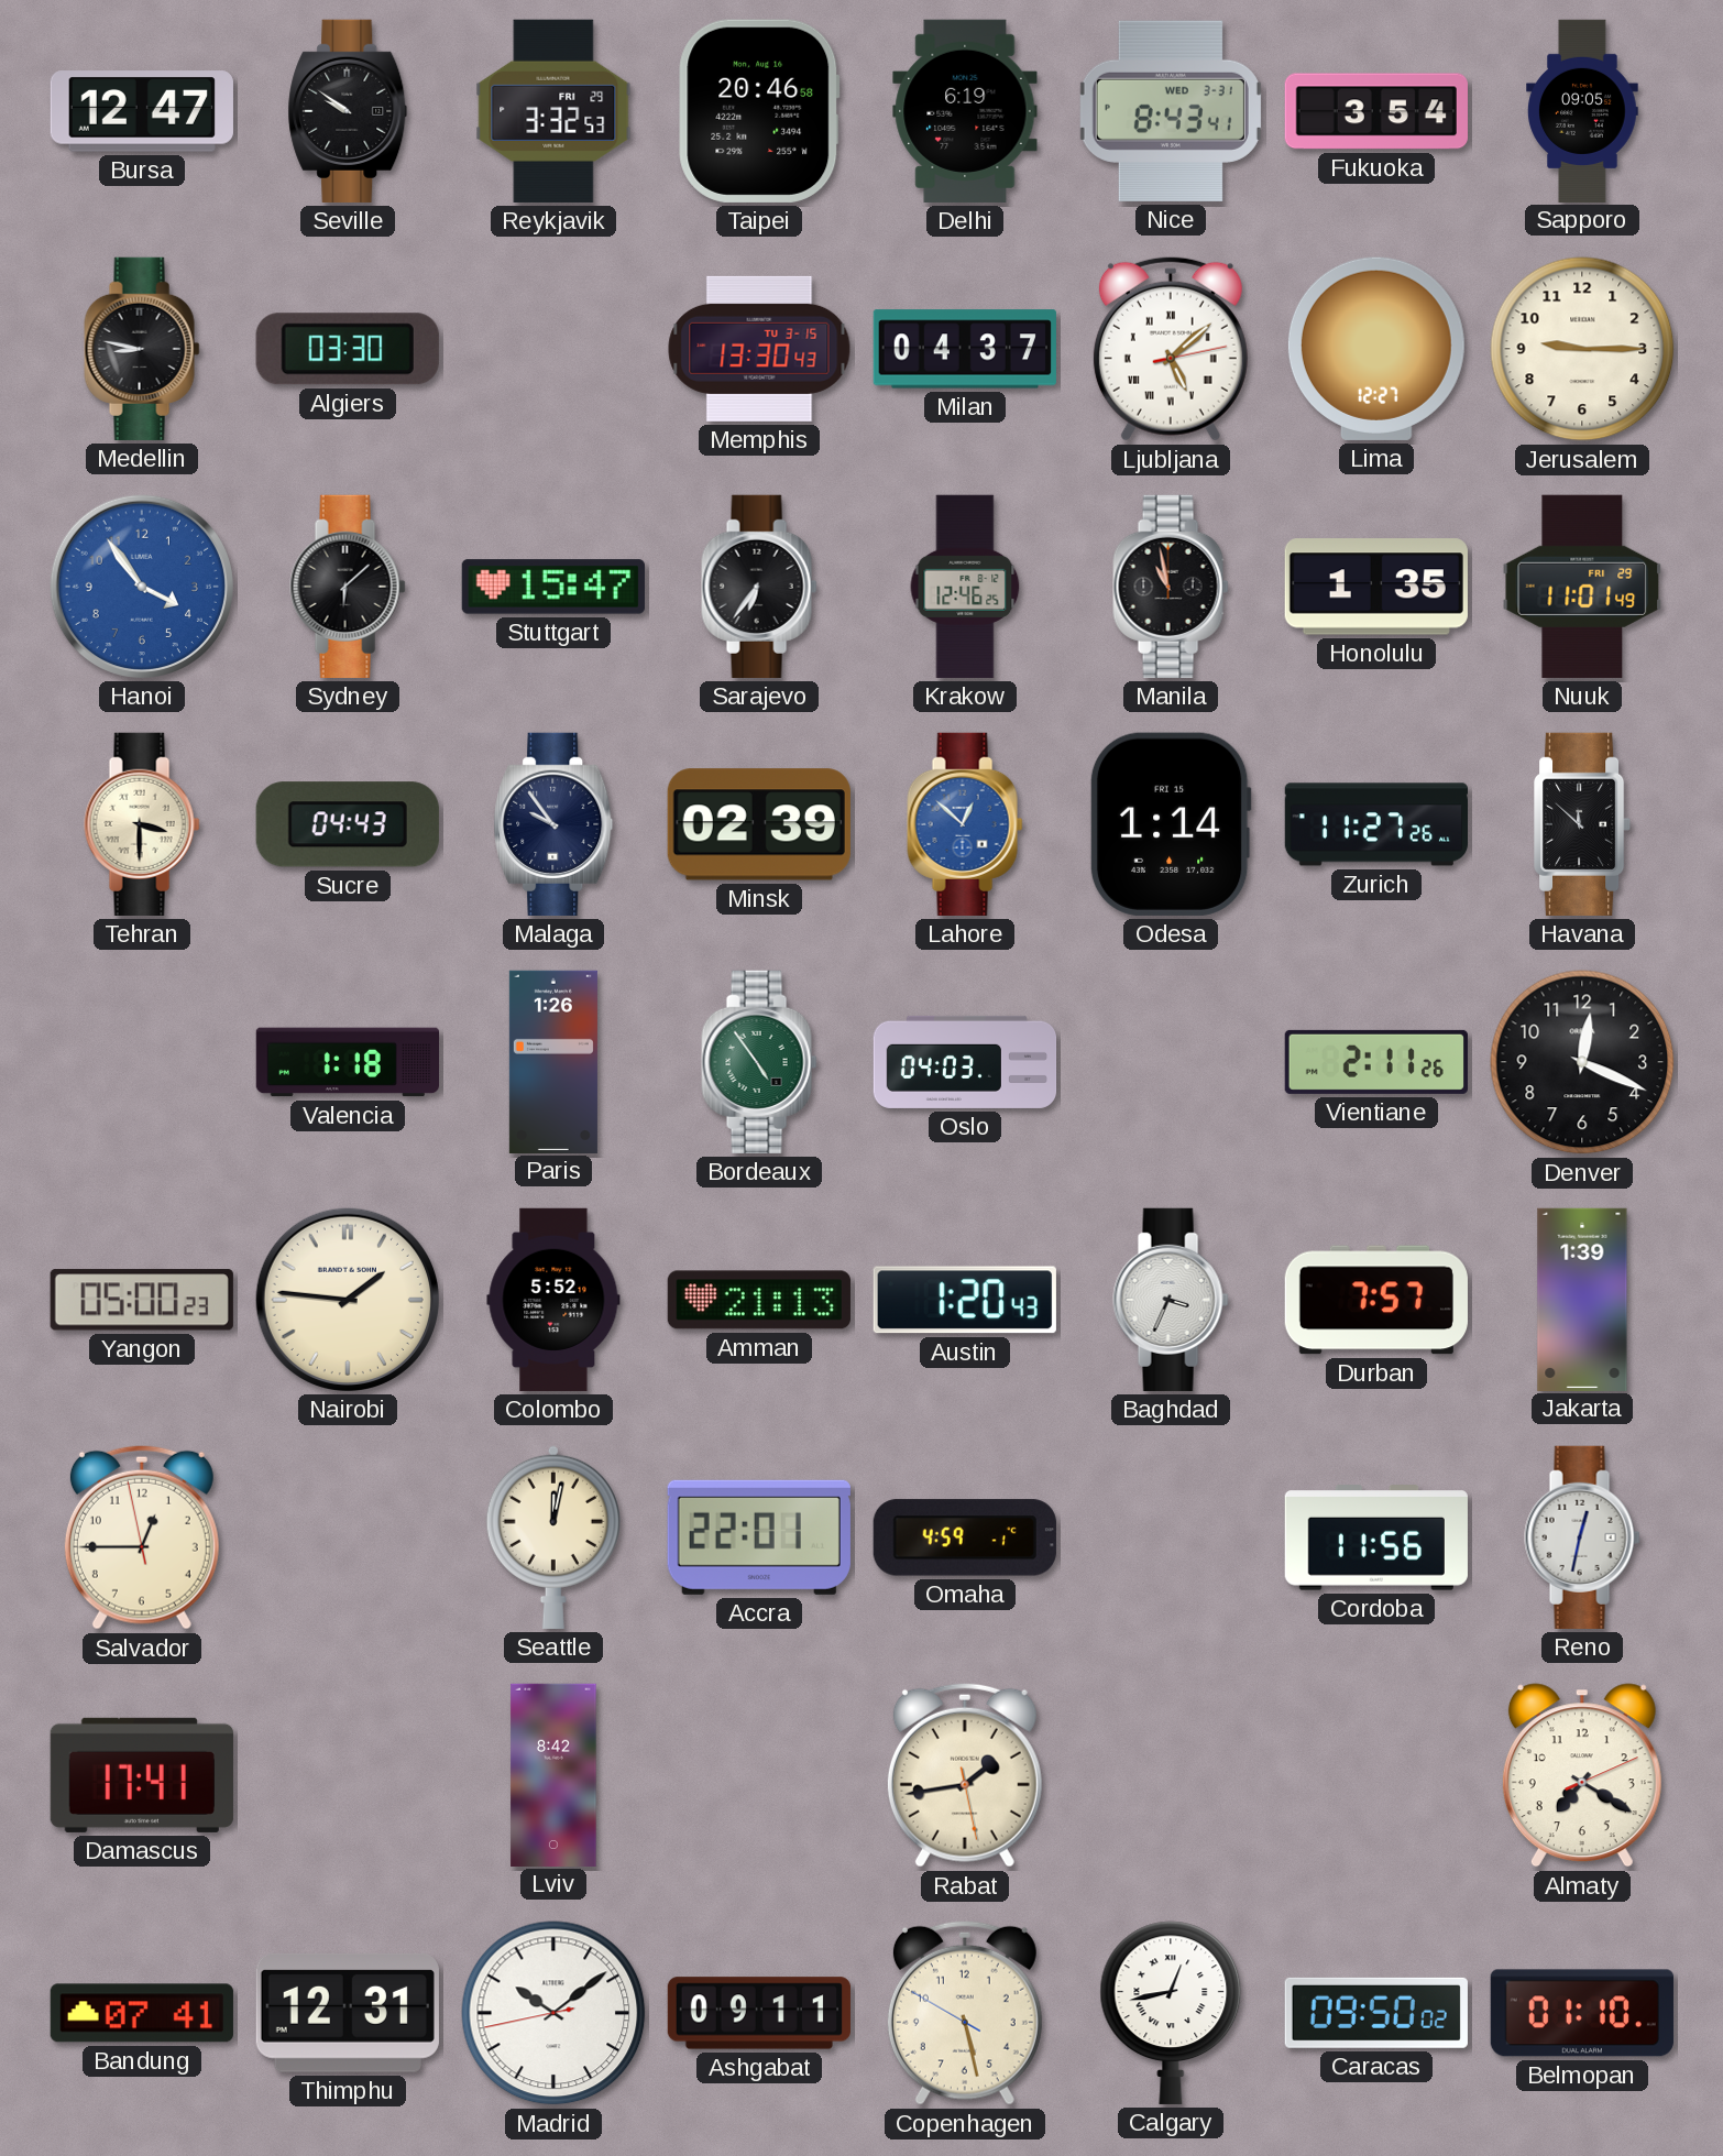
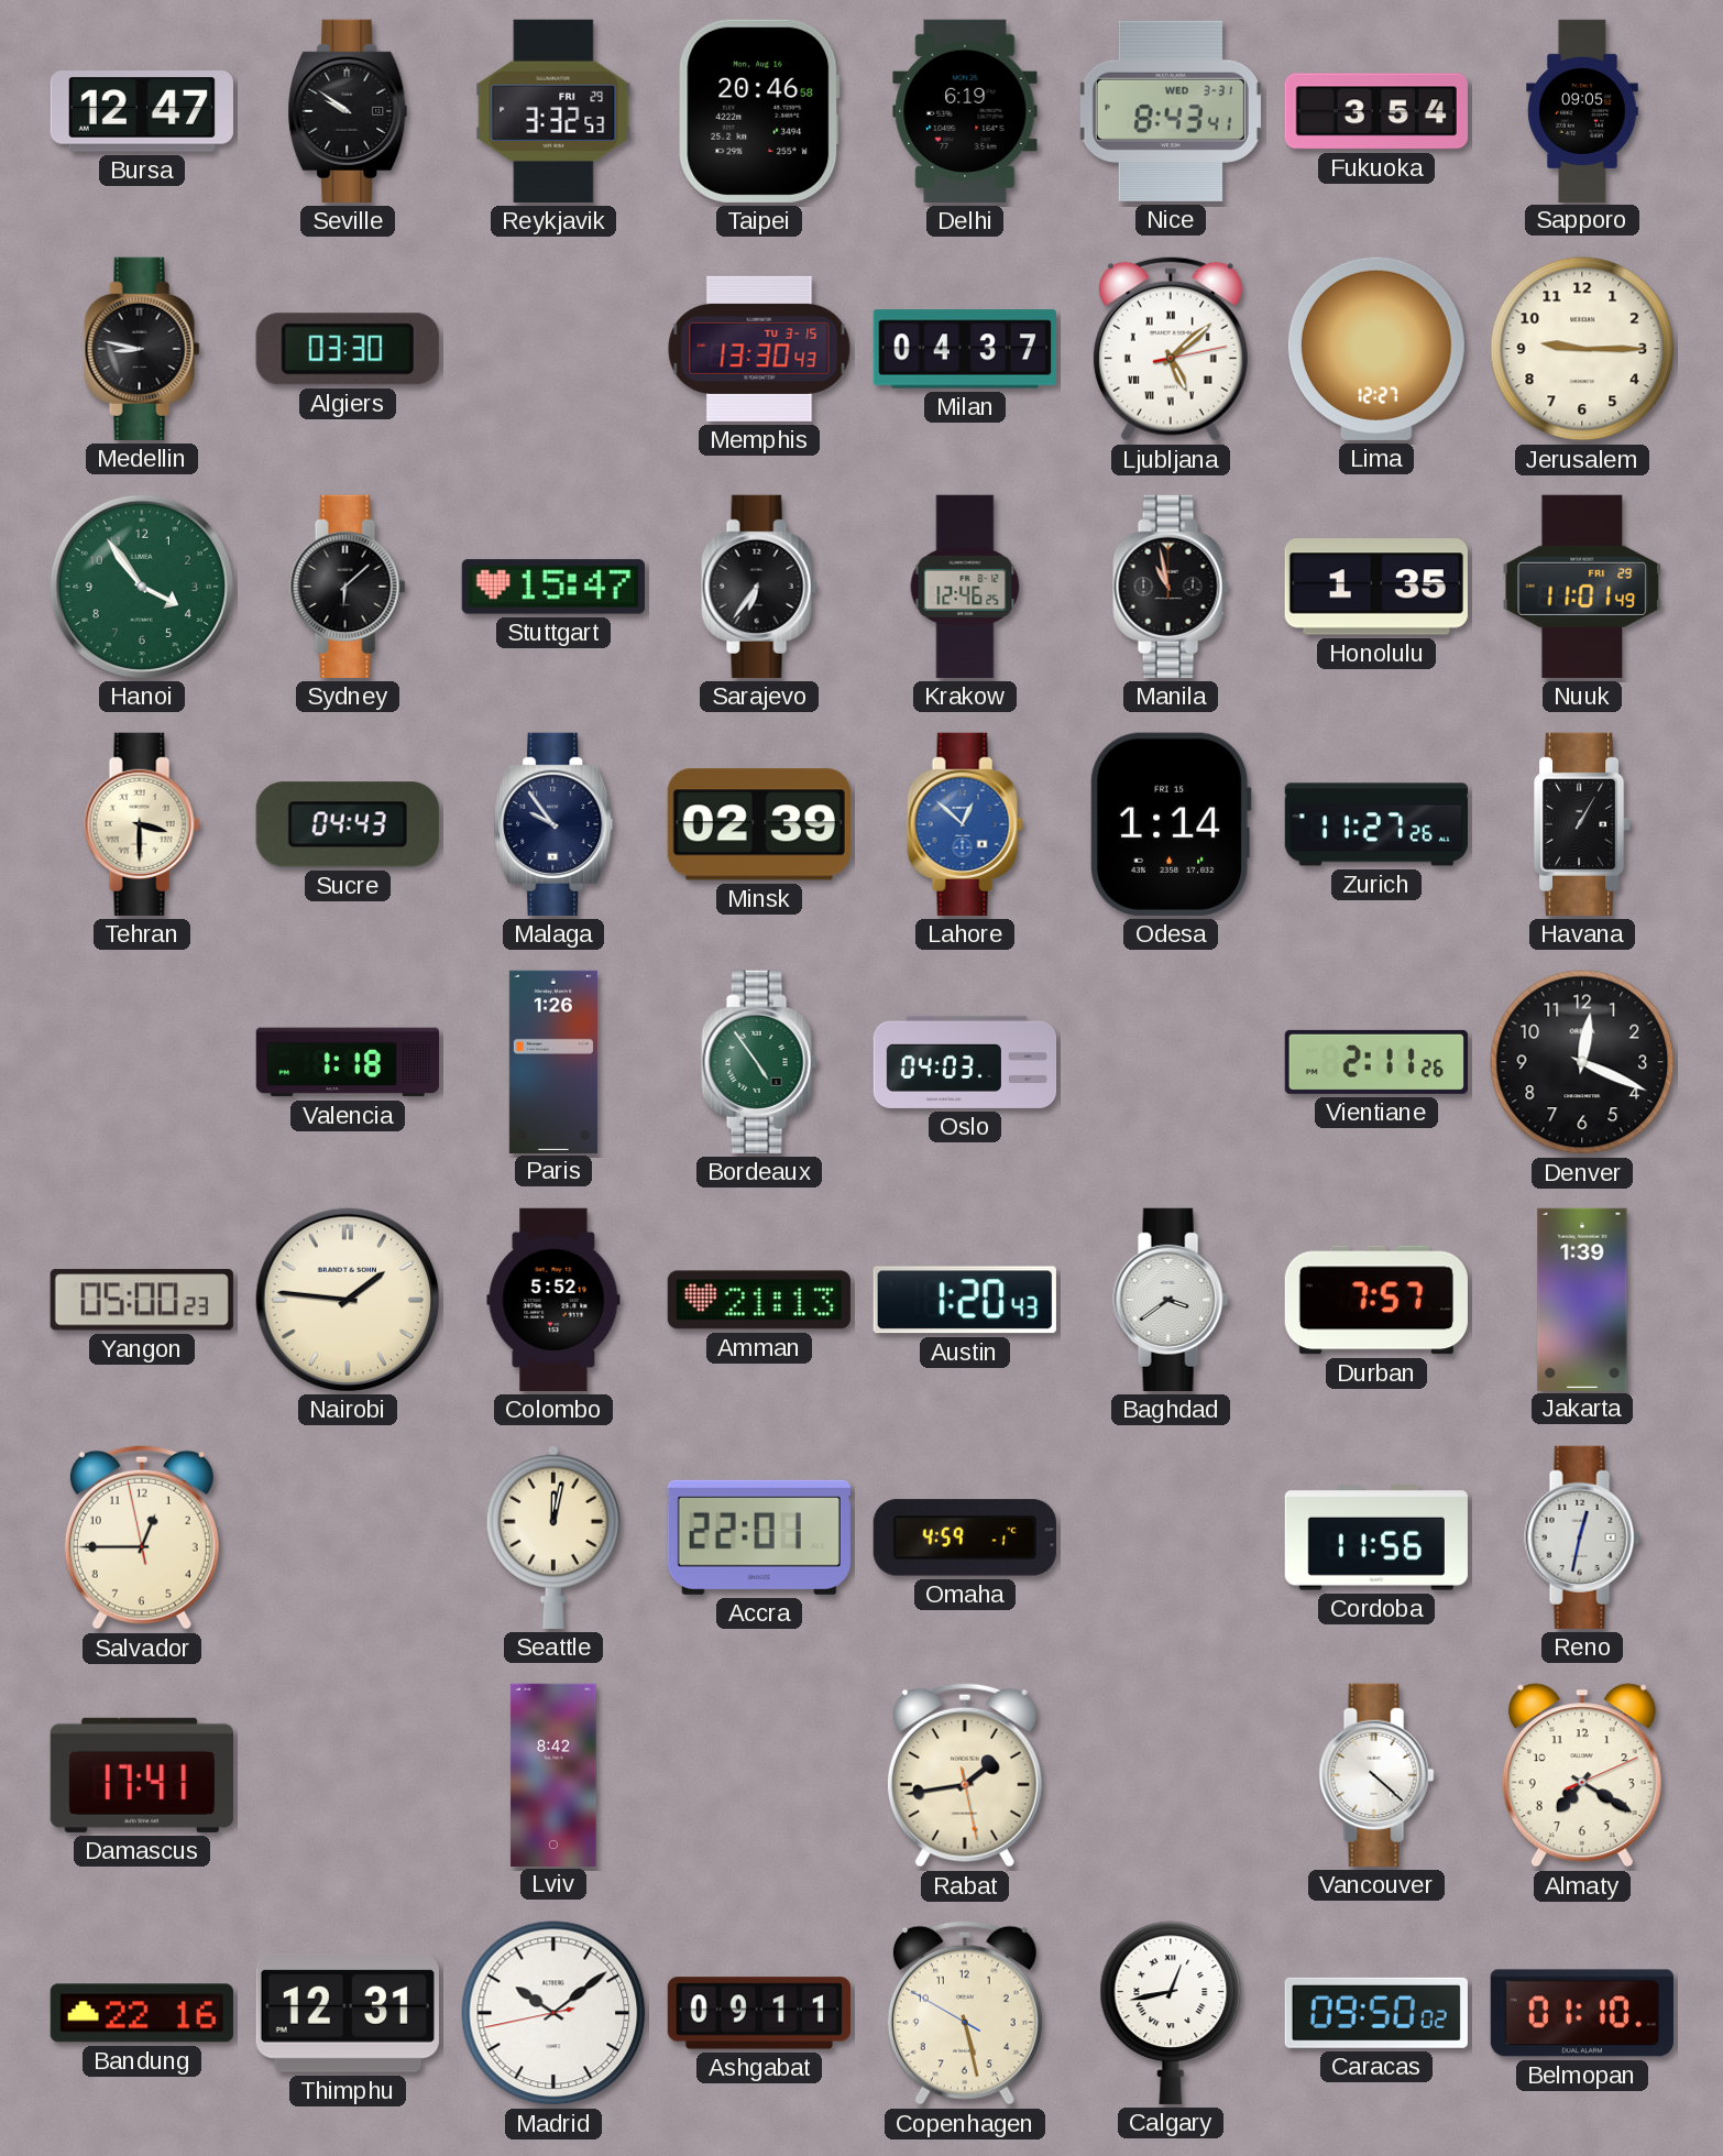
Hanoi dial: blue -> green
Havana: 11:52 -> 1:05
Baghdad: 3:34 -> 3:39
Vancouver: none -> 4:22
Bandung: 07:41 -> 22:16
